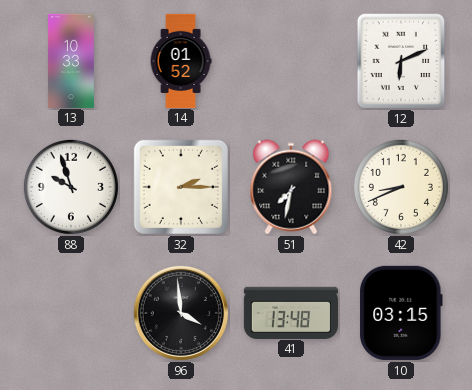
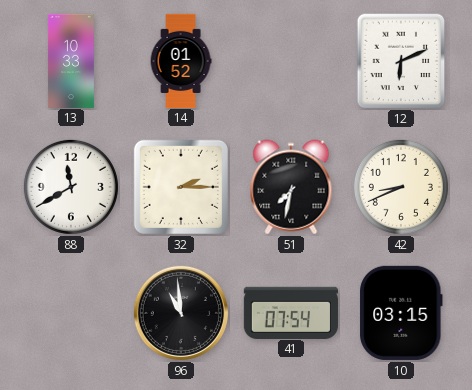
88: 9:57 -> 11:40
96: 3:59 -> 10:59
41: 13:48 -> 07:54
